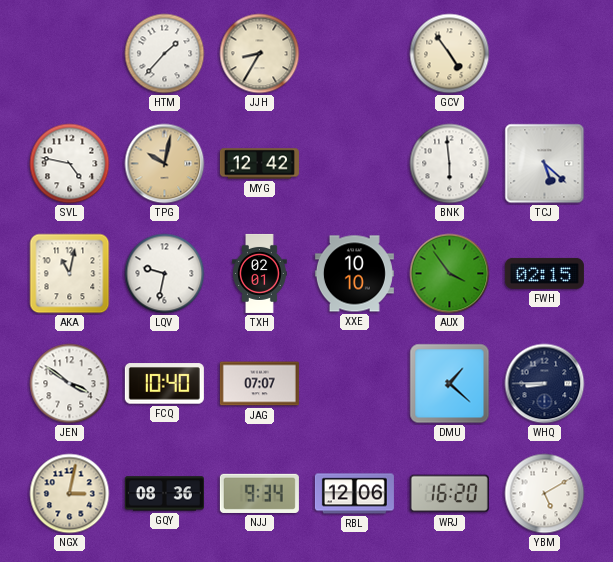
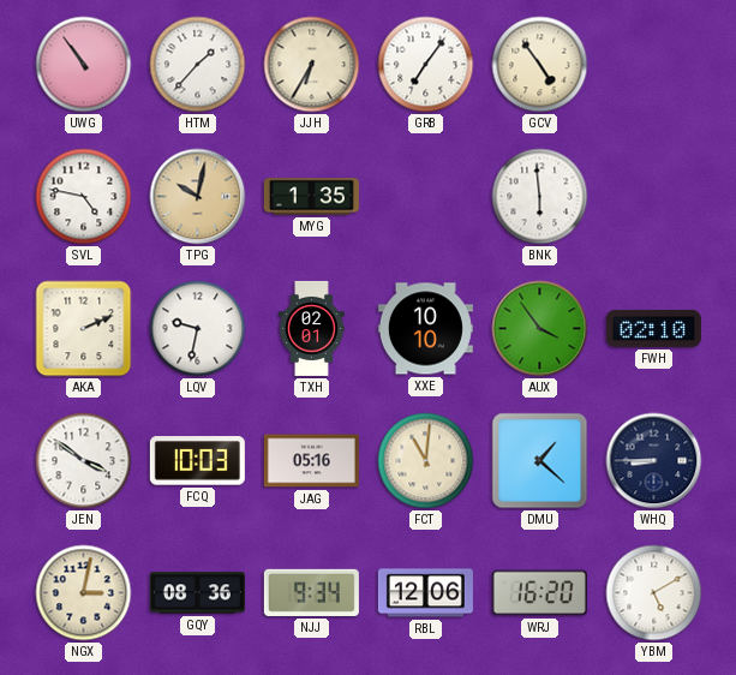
UWG: none -> 10:54
JJH: 8:35 -> 6:35
GRB: none -> 7:06
MYG: 12:42 -> 1:35
TCJ: 5:22 -> none
AKA: 11:02 -> 2:11
FWH: 02:15 -> 02:10
FCQ: 10:40 -> 10:03
JAG: 07:07 -> 05:16
FCT: none -> 11:01
